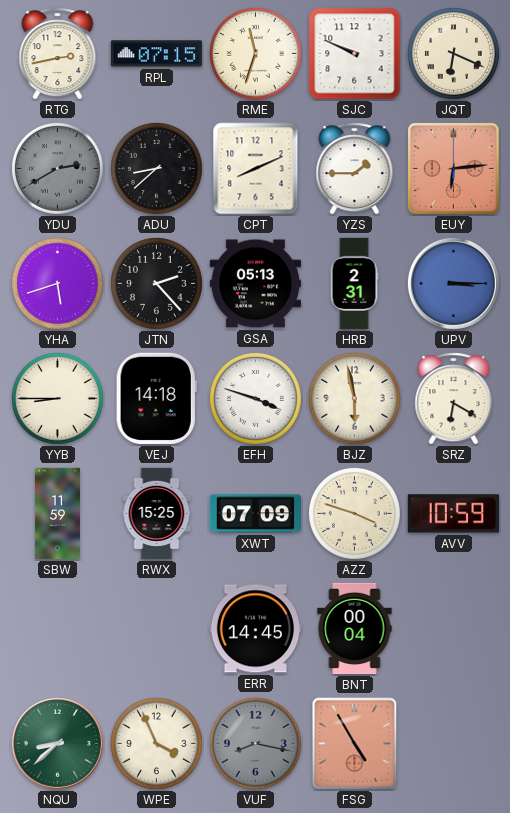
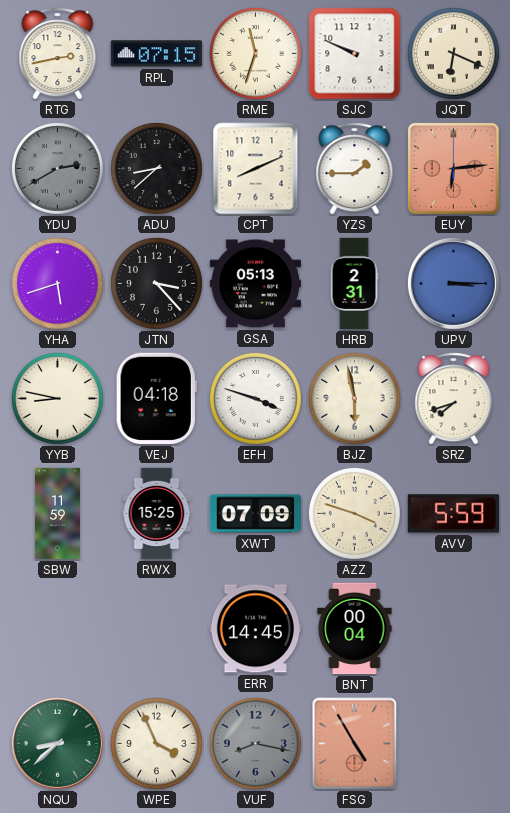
JTN: 2:23 -> 3:23
YYB: 8:45 -> 8:47
VEJ: 14:18 -> 04:18
SRZ: 6:20 -> 7:42
AVV: 10:59 -> 5:59
